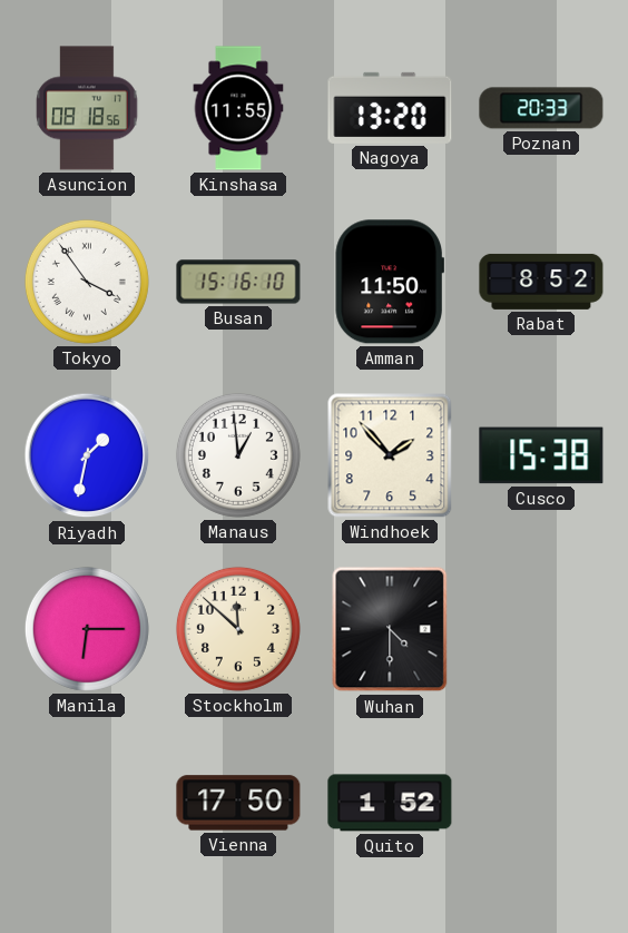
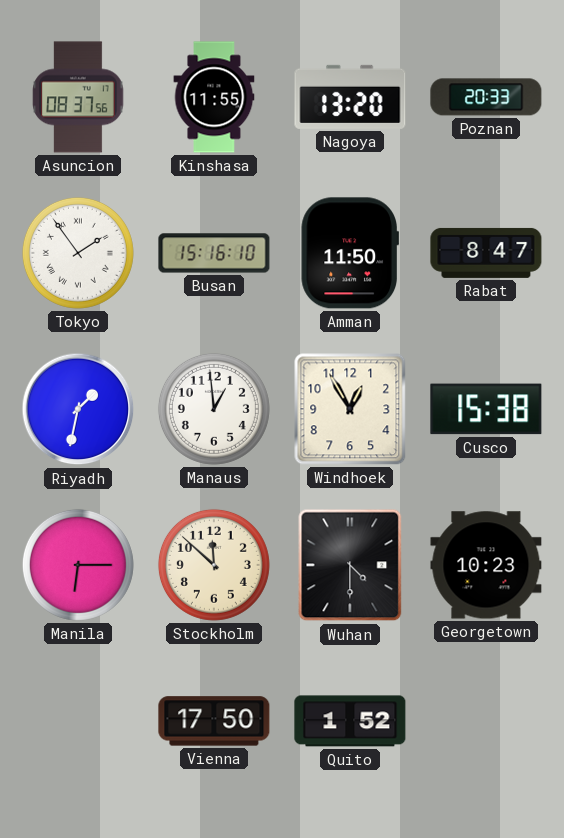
Asuncion: 08:18 -> 08:37
Tokyo: 3:54 -> 1:54
Rabat: 8:52 -> 8:47
Windhoek: 1:53 -> 12:55
Georgetown: none -> 10:23
